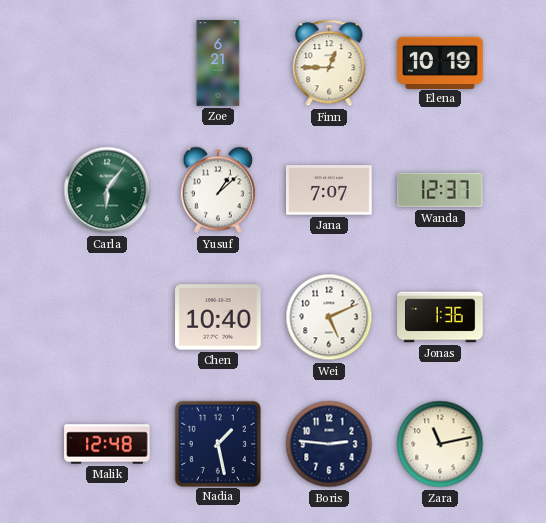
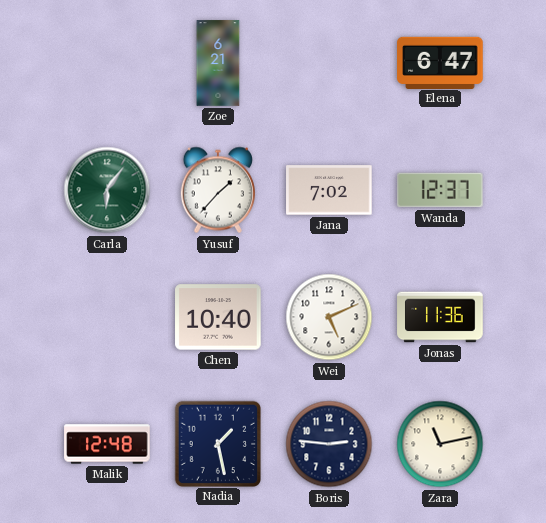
Finn: 12:45 -> none
Elena: 10:19 -> 6:47
Yusuf: 1:08 -> 1:37
Jana: 7:07 -> 7:02
Jonas: 1:36 -> 11:36
